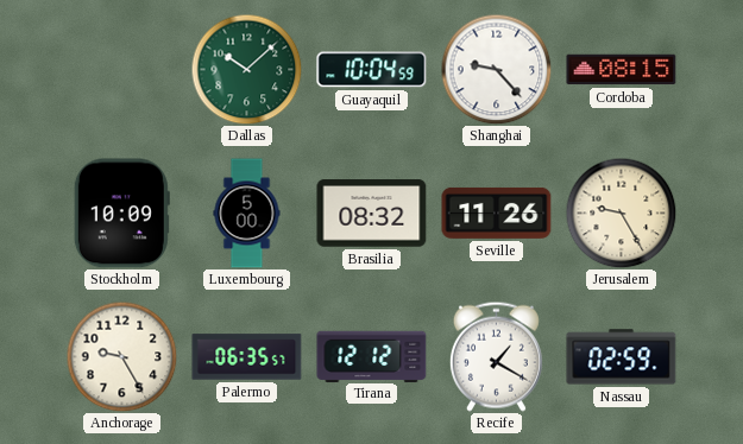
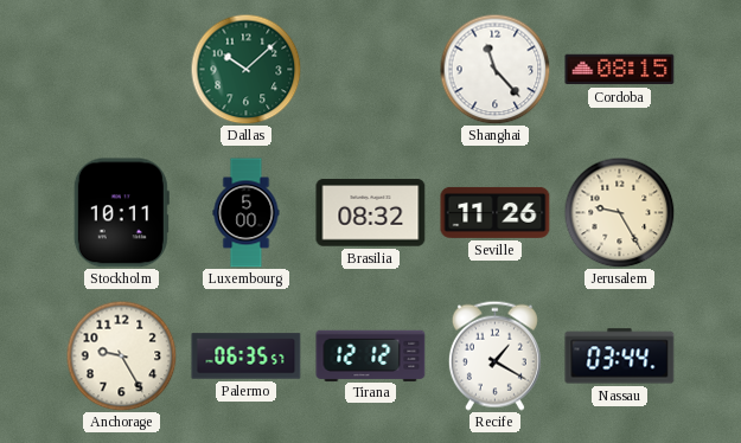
Guayaquil: 10:04 -> none
Shanghai: 9:23 -> 11:23
Stockholm: 10:09 -> 10:11
Nassau: 02:59 -> 03:44
